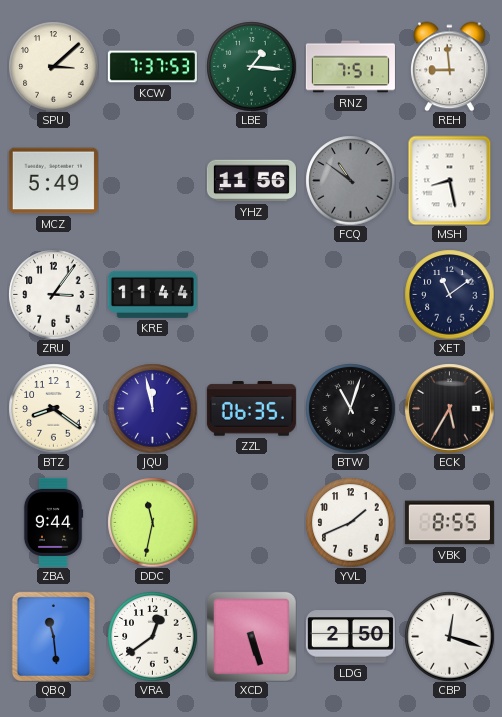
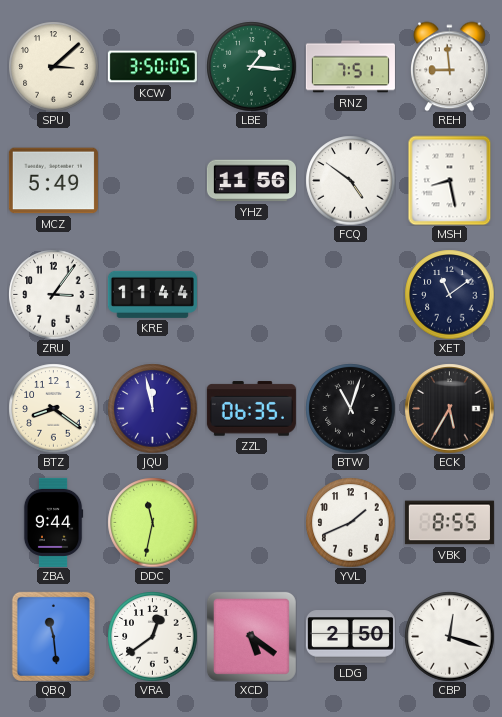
KCW: 7:37 -> 3:50
FCQ: 10:51 -> 4:51
FCQ dial: grey -> white
XCD: 5:27 -> 5:21
